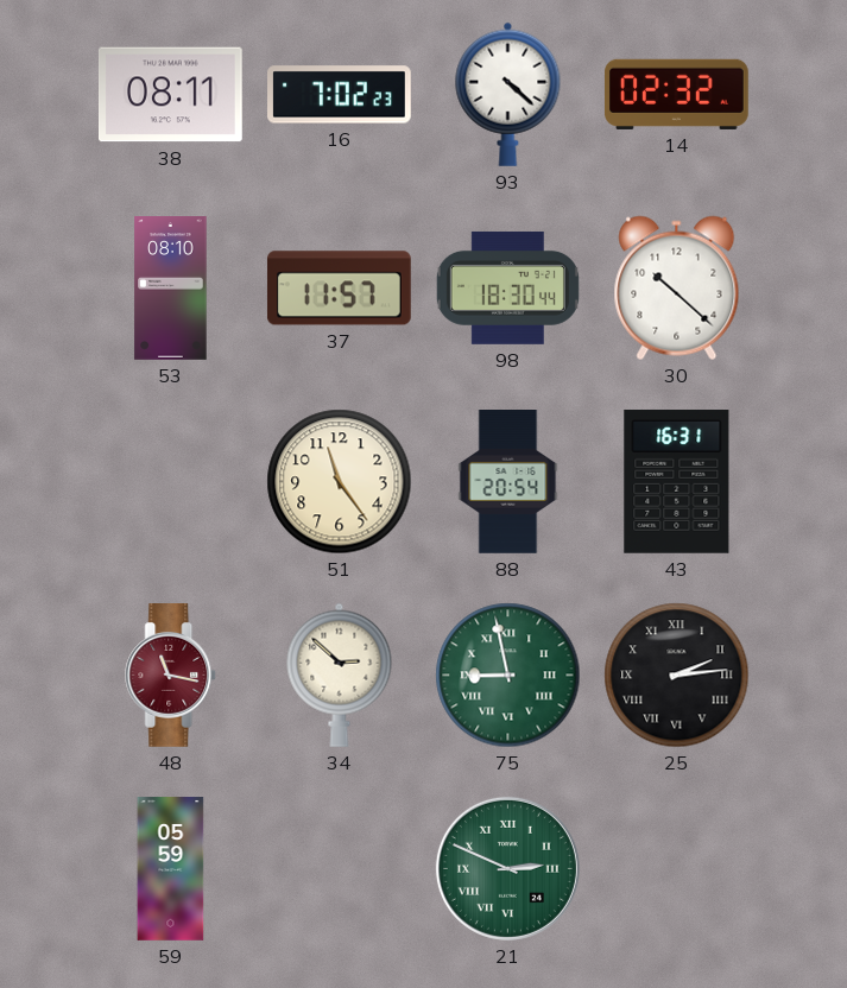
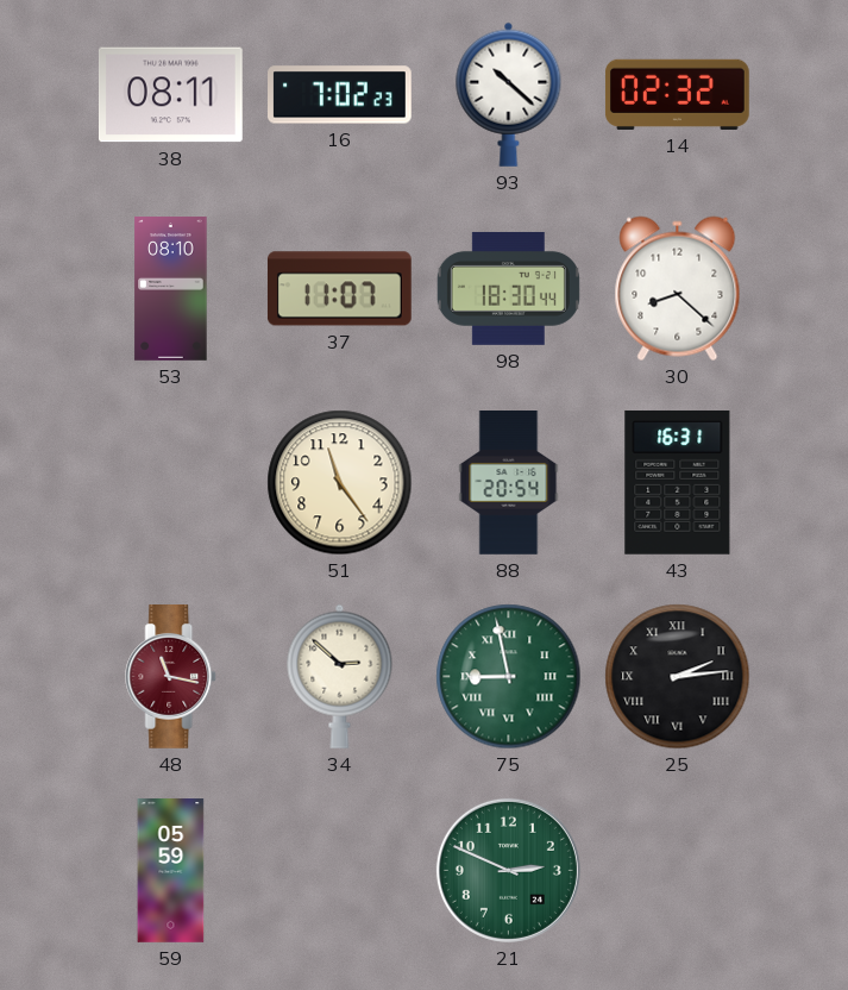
93: 4:22 -> 10:22
37: 11:57 -> 11:07
30: 10:22 -> 8:22
21 numerals: Roman -> Arabic
